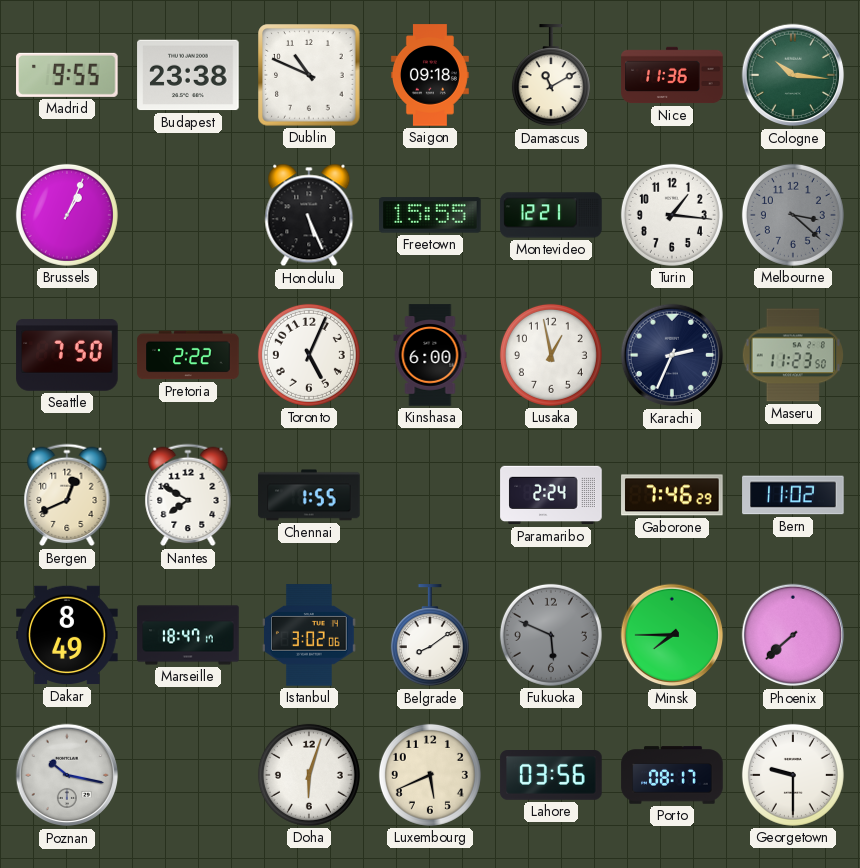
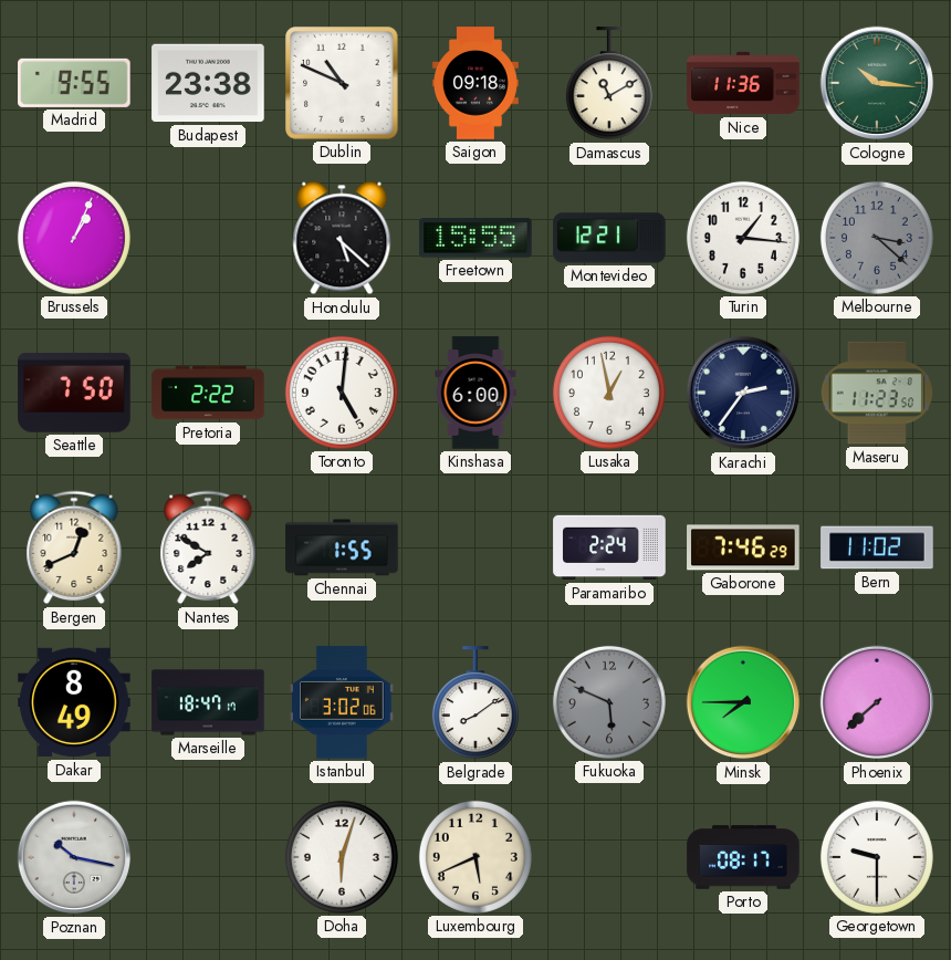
Honolulu: 5:26 -> 5:22
Toronto: 5:04 -> 5:01
Karachi: 2:34 -> 2:36
Lahore: 03:56 -> none
